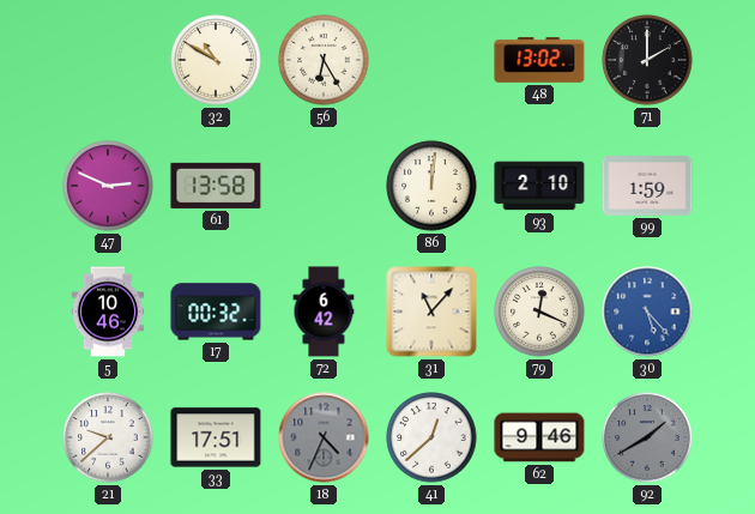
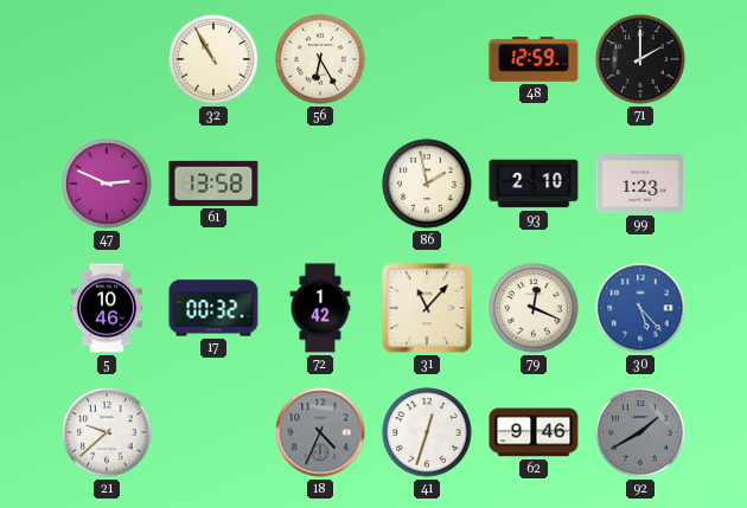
32: 10:50 -> 10:55
48: 13:02 -> 12:59
86: 12:01 -> 1:58
99: 1:59 -> 1:23
72: 6:42 -> 1:42
33: 17:51 -> none
41: 12:38 -> 12:33
